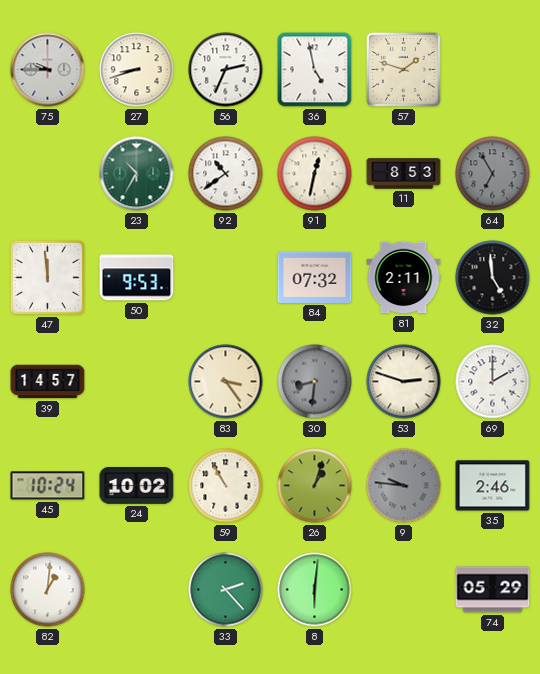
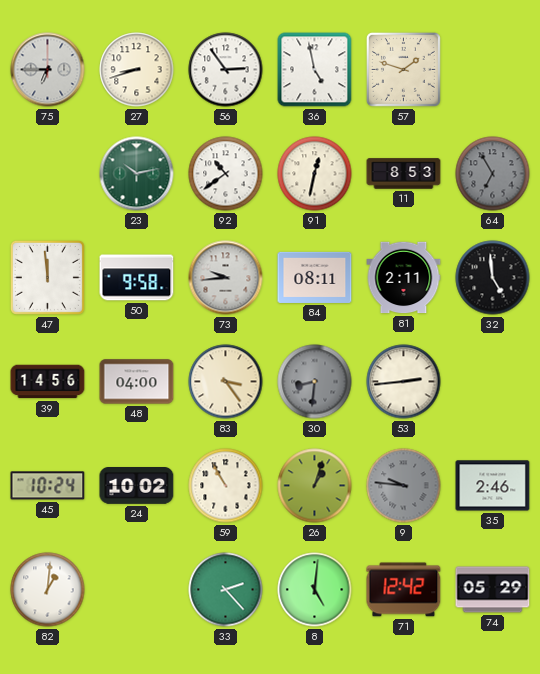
75: 9:45 -> 6:45
56: 2:34 -> 2:54
23: 10:35 -> 10:13
50: 9:53 -> 9:58
73: none -> 9:44
84: 07:32 -> 08:11
39: 14:57 -> 14:56
48: none -> 04:00
53: 2:48 -> 2:44
69: 2:00 -> none
8: 6:01 -> 5:01
71: none -> 12:42
